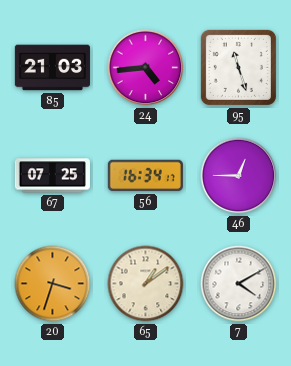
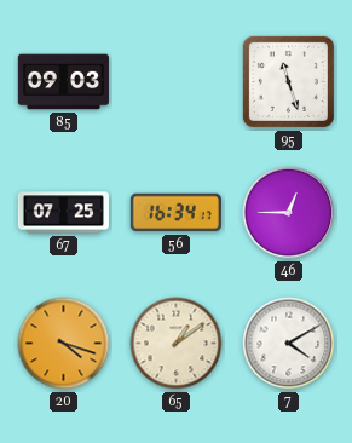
85: 21:03 -> 09:03
24: 4:44 -> none
20: 3:33 -> 4:18
